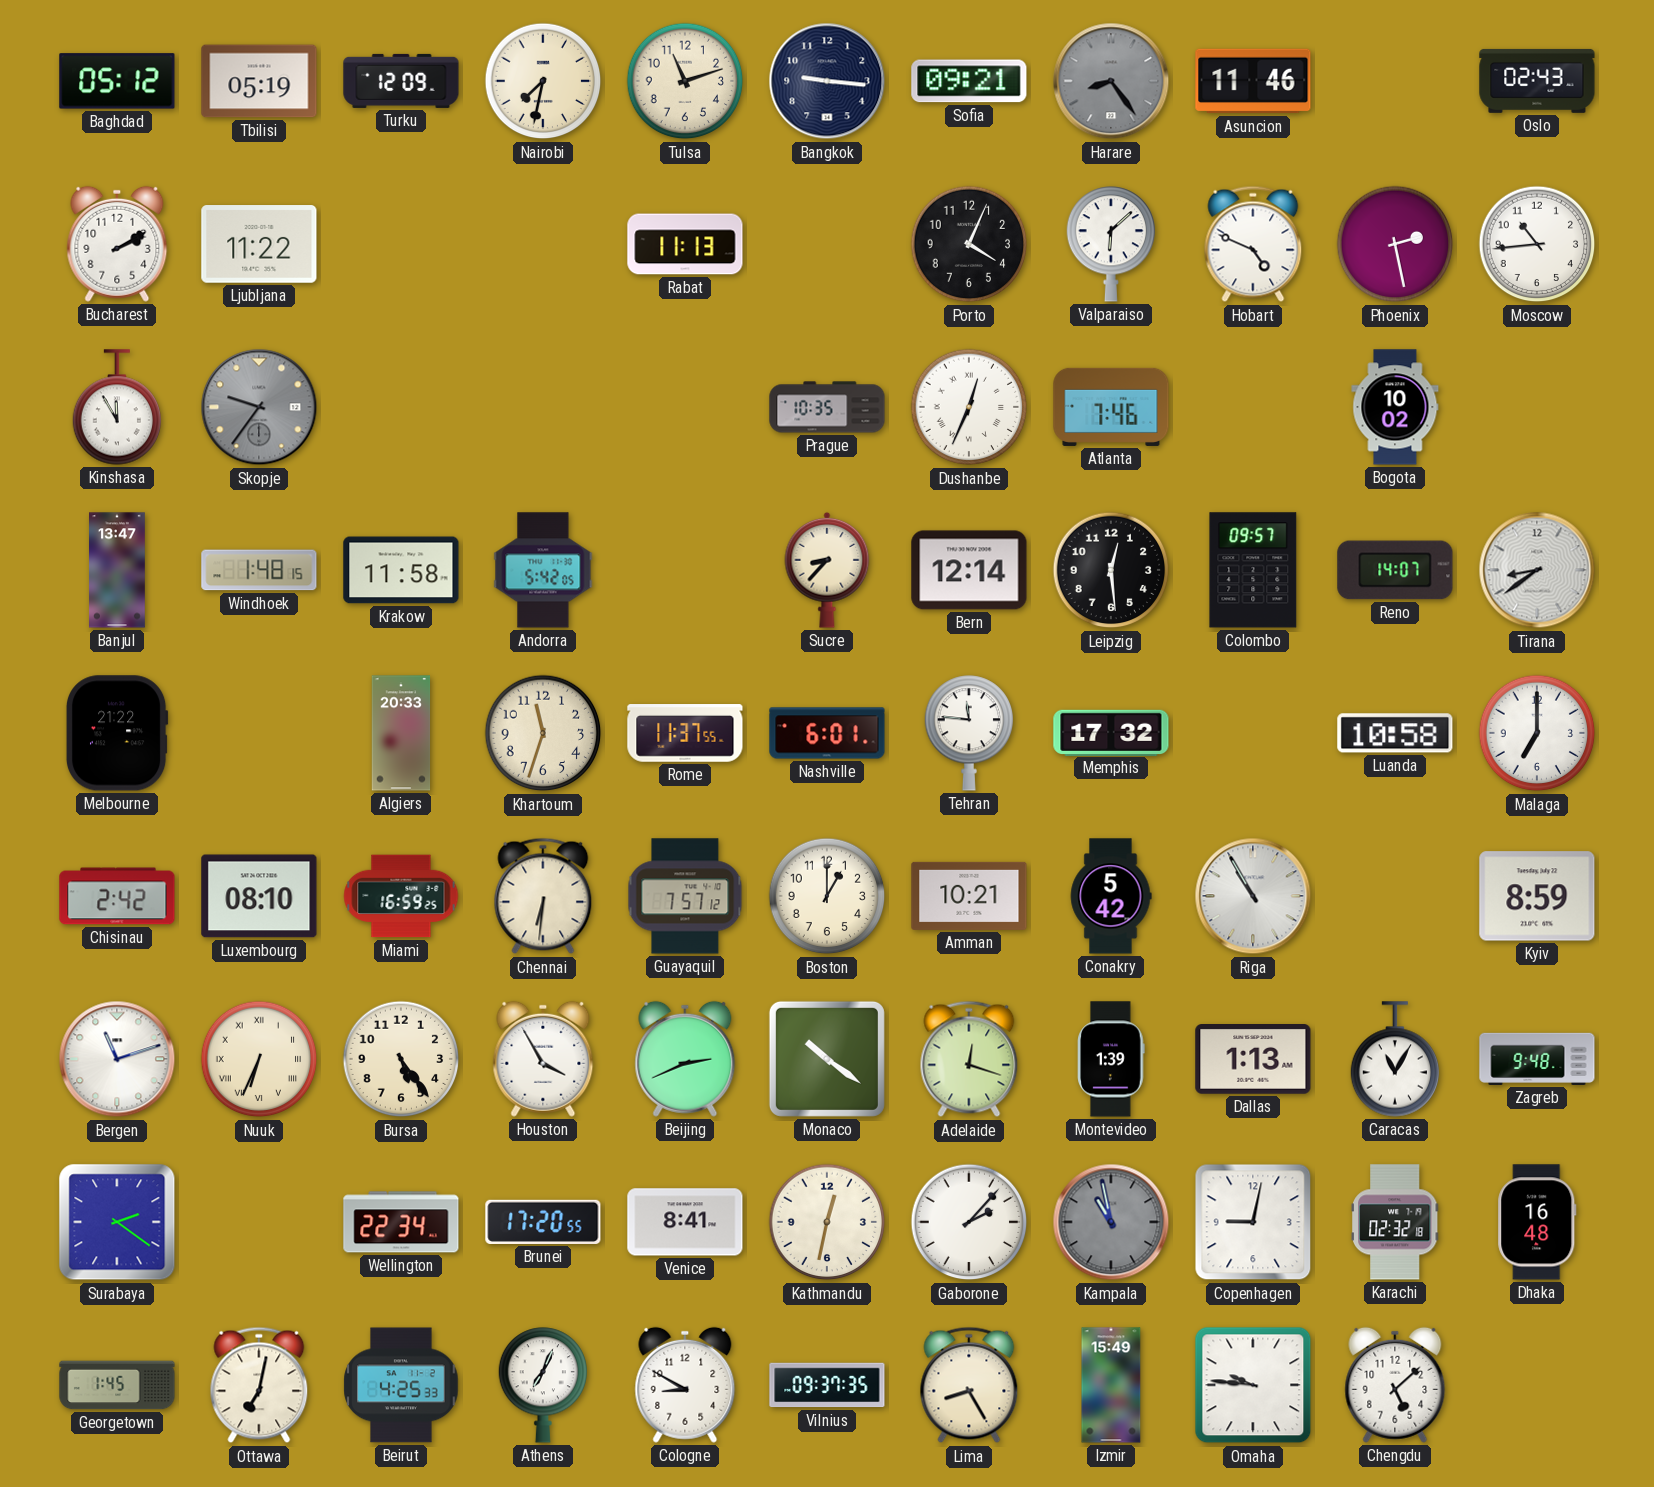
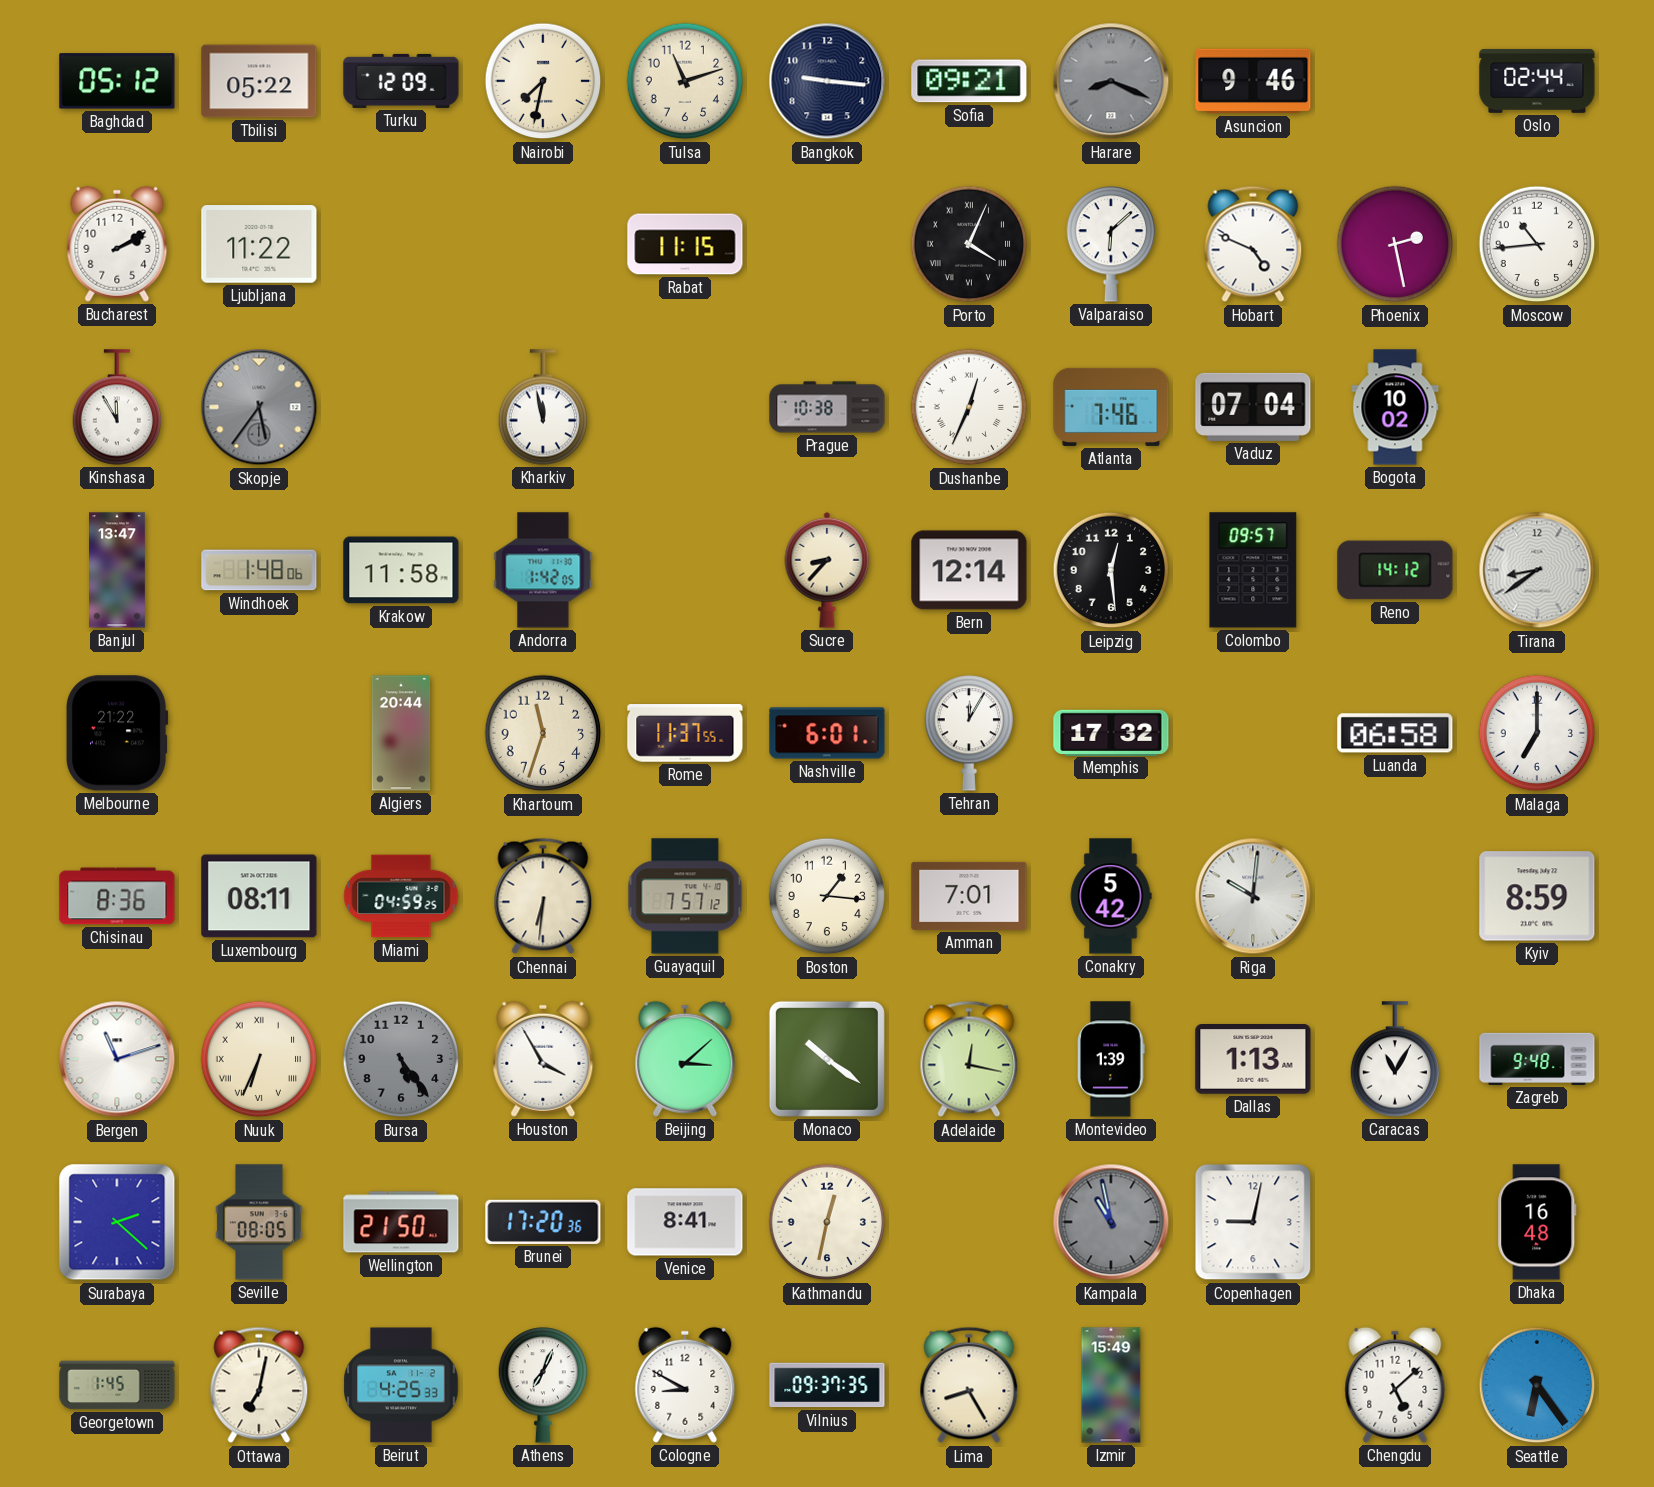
Tbilisi: 05:19 -> 05:22
Harare: 8:24 -> 8:19
Asuncion: 11:46 -> 9:46
Oslo: 02:43 -> 02:44
Rabat: 11:13 -> 11:15
Porto numerals: Arabic -> Roman
Skopje: 9:36 -> 5:36
Kharkiv: none -> 11:58
Prague: 10:35 -> 10:38
Vaduz: none -> 07:04
Windhoek: 1:48:15 -> 1:48:06
Andorra: 5:42 -> 1:42
Reno: 14:07 -> 14:12
Algiers: 20:33 -> 20:44
Tehran: 11:46 -> 12:05
Luanda: 10:58 -> 06:58
Chisinau: 2:42 -> 8:36
Luxembourg: 08:10 -> 08:11
Miami: 16:59 -> 04:59
Boston: 1:00 -> 1:16
Amman: 10:21 -> 7:01
Riga: 10:55 -> 10:01
Bursa dial: cream -> grey
Beijing: 2:41 -> 3:08
Adelaide: 12:18 -> 12:17
Surabaya: 2:21 -> 2:22
Seville: none -> 08:05
Wellington: 22:34 -> 21:50
Brunei: 17:20:55 -> 17:20:36
Gaborone: 2:07 -> none
Karachi: 02:32 -> none
Omaha: 9:46 -> none
Seattle: none -> 6:24
